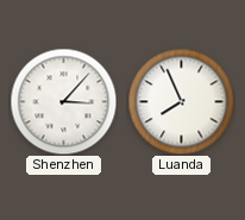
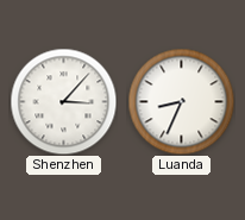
Luanda: 7:56 -> 8:34
